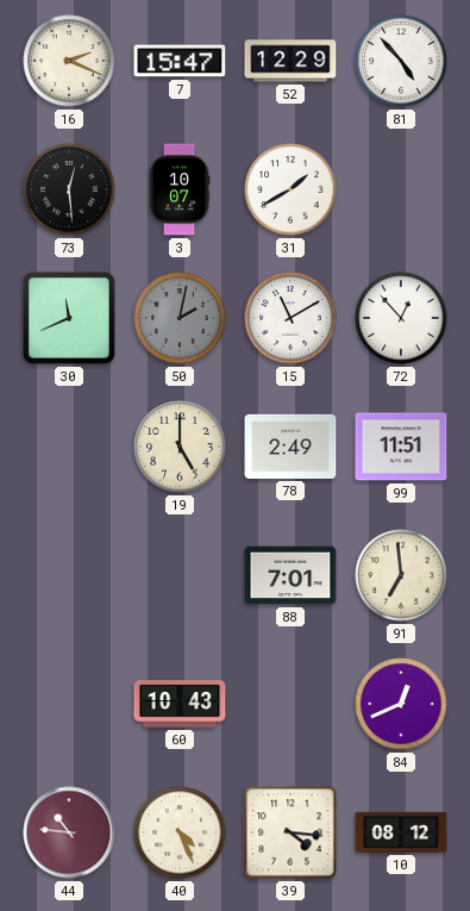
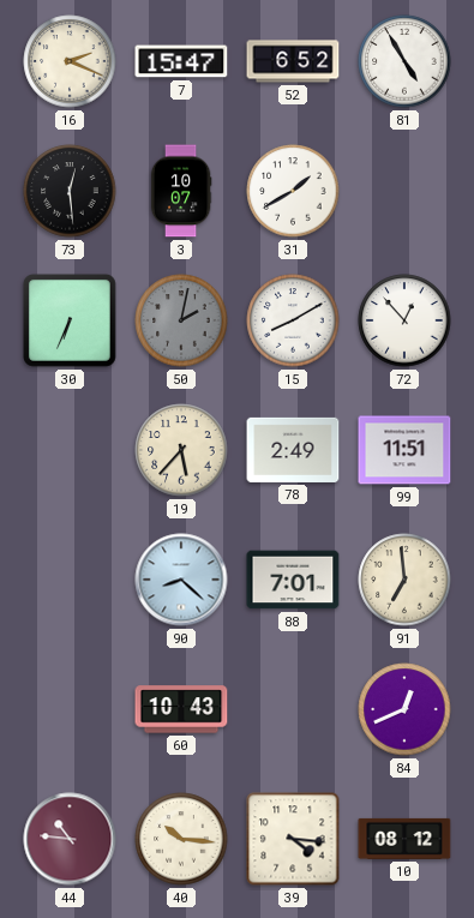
52: 12:29 -> 6:52
81: 4:53 -> 4:55
30: 11:41 -> 6:34
15: 11:10 -> 8:10
19: 5:00 -> 5:37
90: none -> 8:22
40: 4:26 -> 10:16
